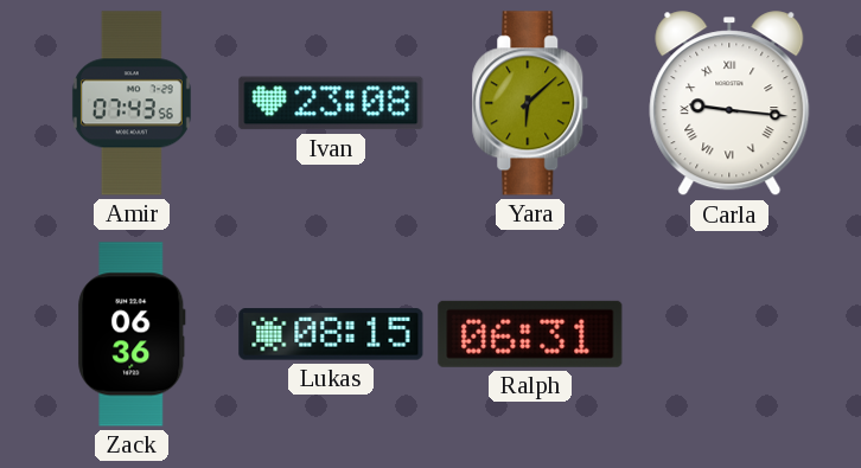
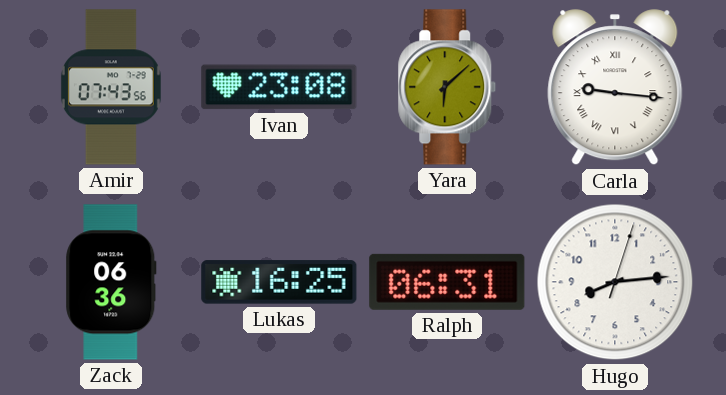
Lukas: 08:15 -> 16:25
Hugo: none -> 8:14
